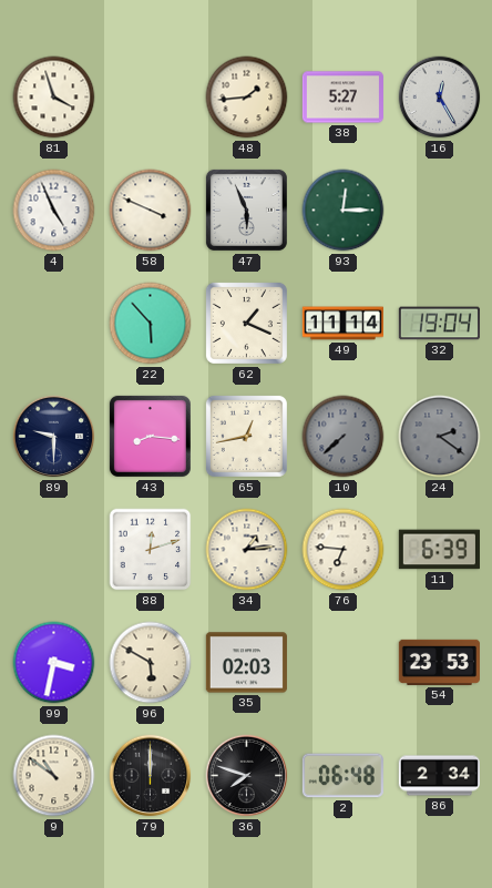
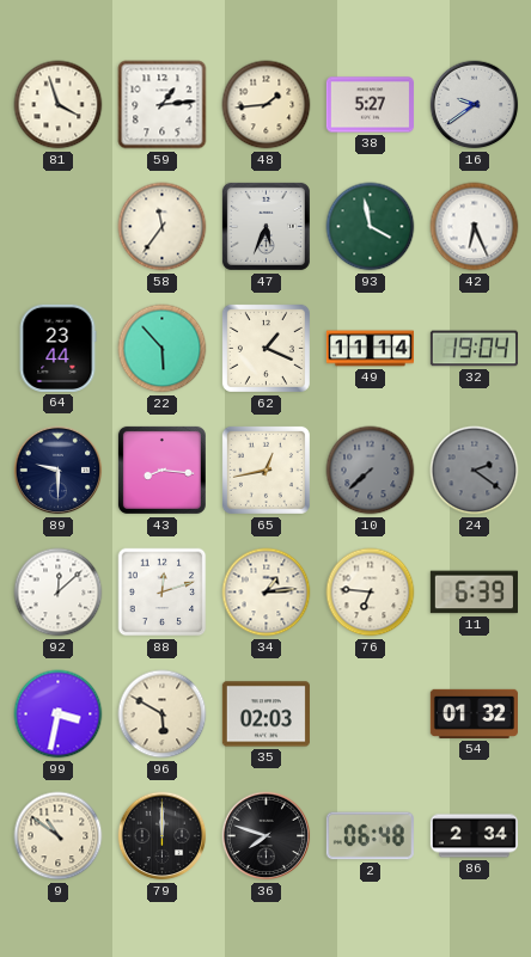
59: none -> 1:14
16: 12:25 -> 9:39
4: 4:56 -> none
58: 3:49 -> 11:36
47: 5:56 -> 5:34
93: 12:15 -> 3:58
42: none -> 6:26
64: none -> 23:44
92: none -> 12:08
54: 23:53 -> 01:32
